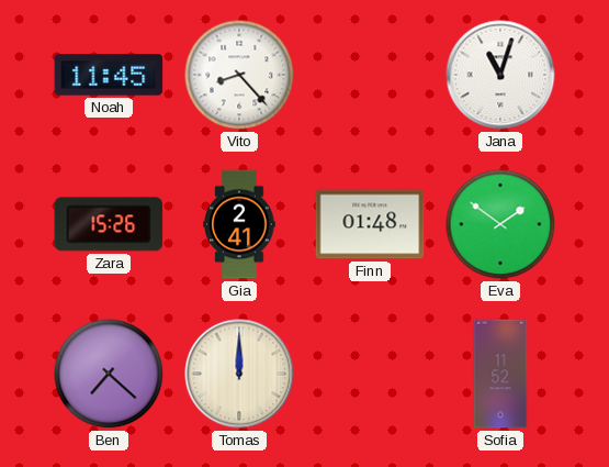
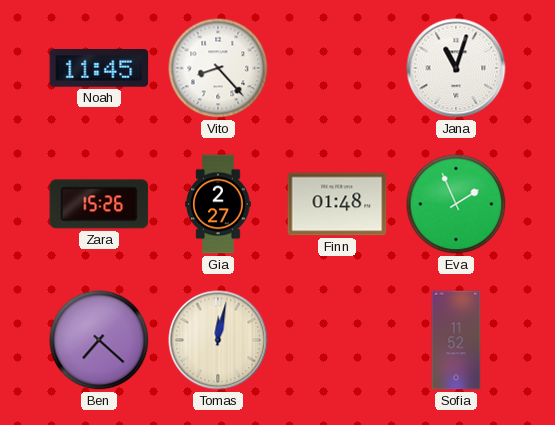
Gia: 2:41 -> 2:27
Eva: 1:51 -> 1:56
Tomas: 12:00 -> 12:02
